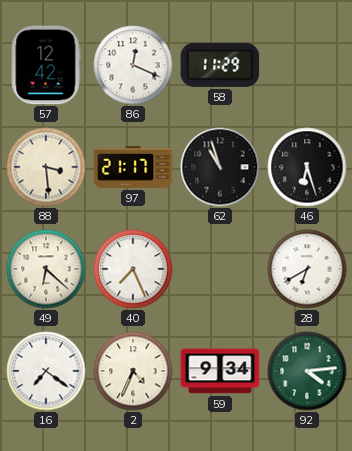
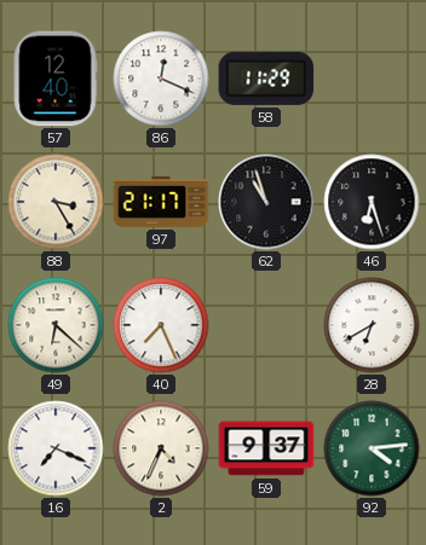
57: 12:42 -> 12:40
88: 3:29 -> 3:25
16: 7:21 -> 7:19
59: 9:34 -> 9:37
